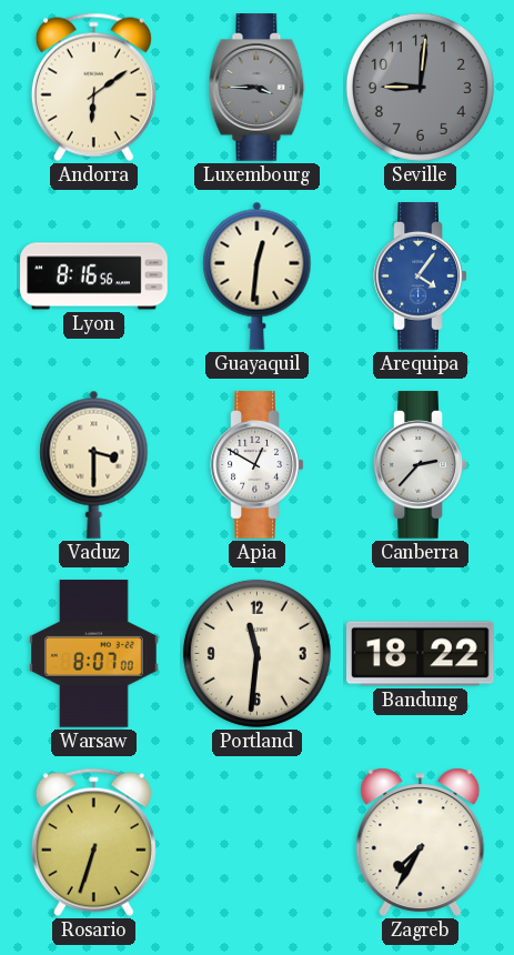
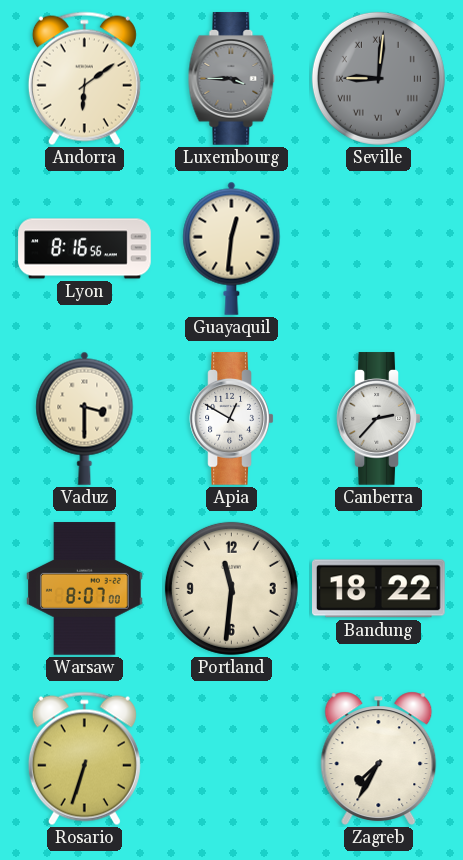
Seville numerals: Arabic -> Roman
Arequipa: 4:06 -> none
